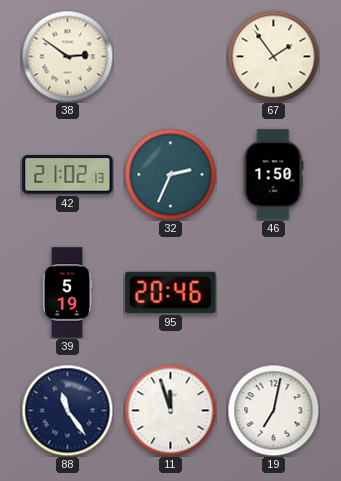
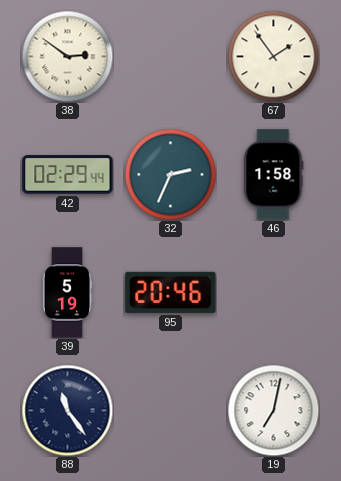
42: 21:02 -> 02:29
46: 1:50 -> 1:58
11: 11:57 -> none
